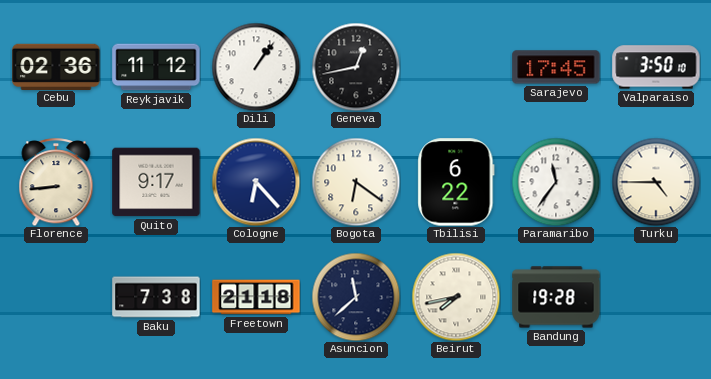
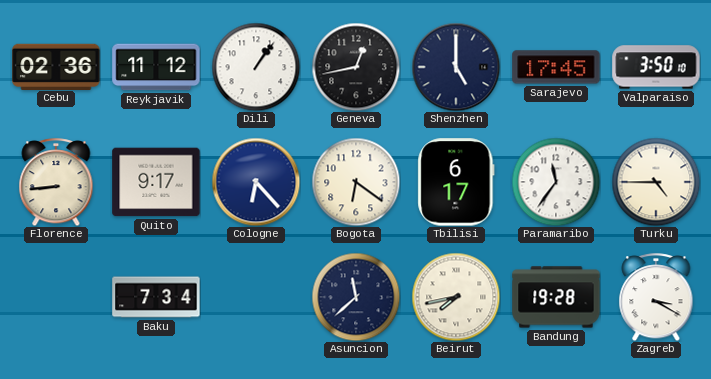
Shenzhen: none -> 5:00
Tbilisi: 6:22 -> 6:17
Baku: 7:38 -> 7:34
Freetown: 21:18 -> none
Zagreb: none -> 3:20
